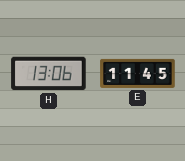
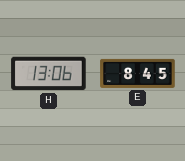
E: 11:45 -> 8:45
